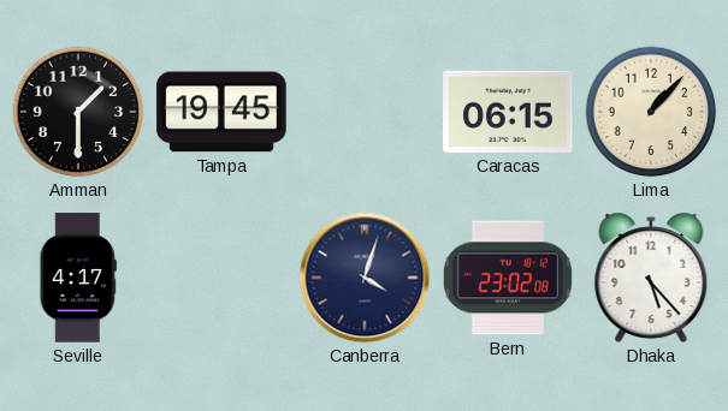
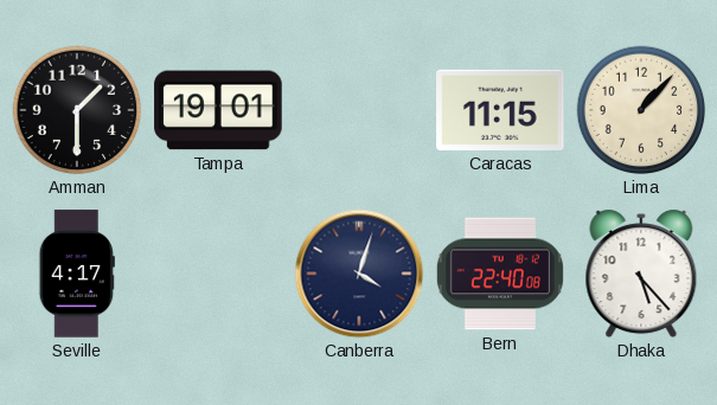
Tampa: 19:45 -> 19:01
Caracas: 06:15 -> 11:15
Bern: 23:02 -> 22:40
